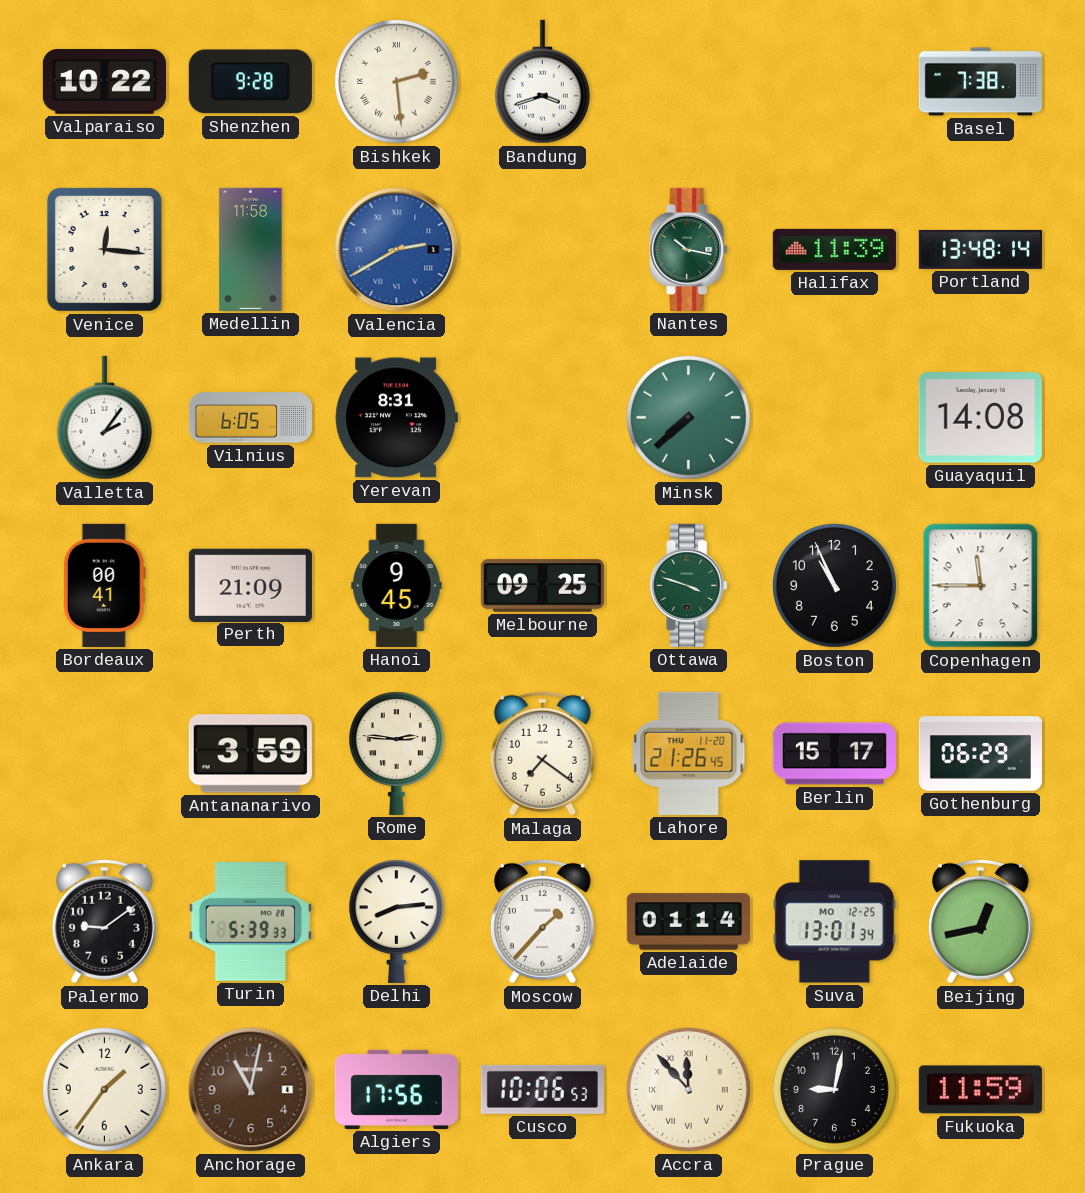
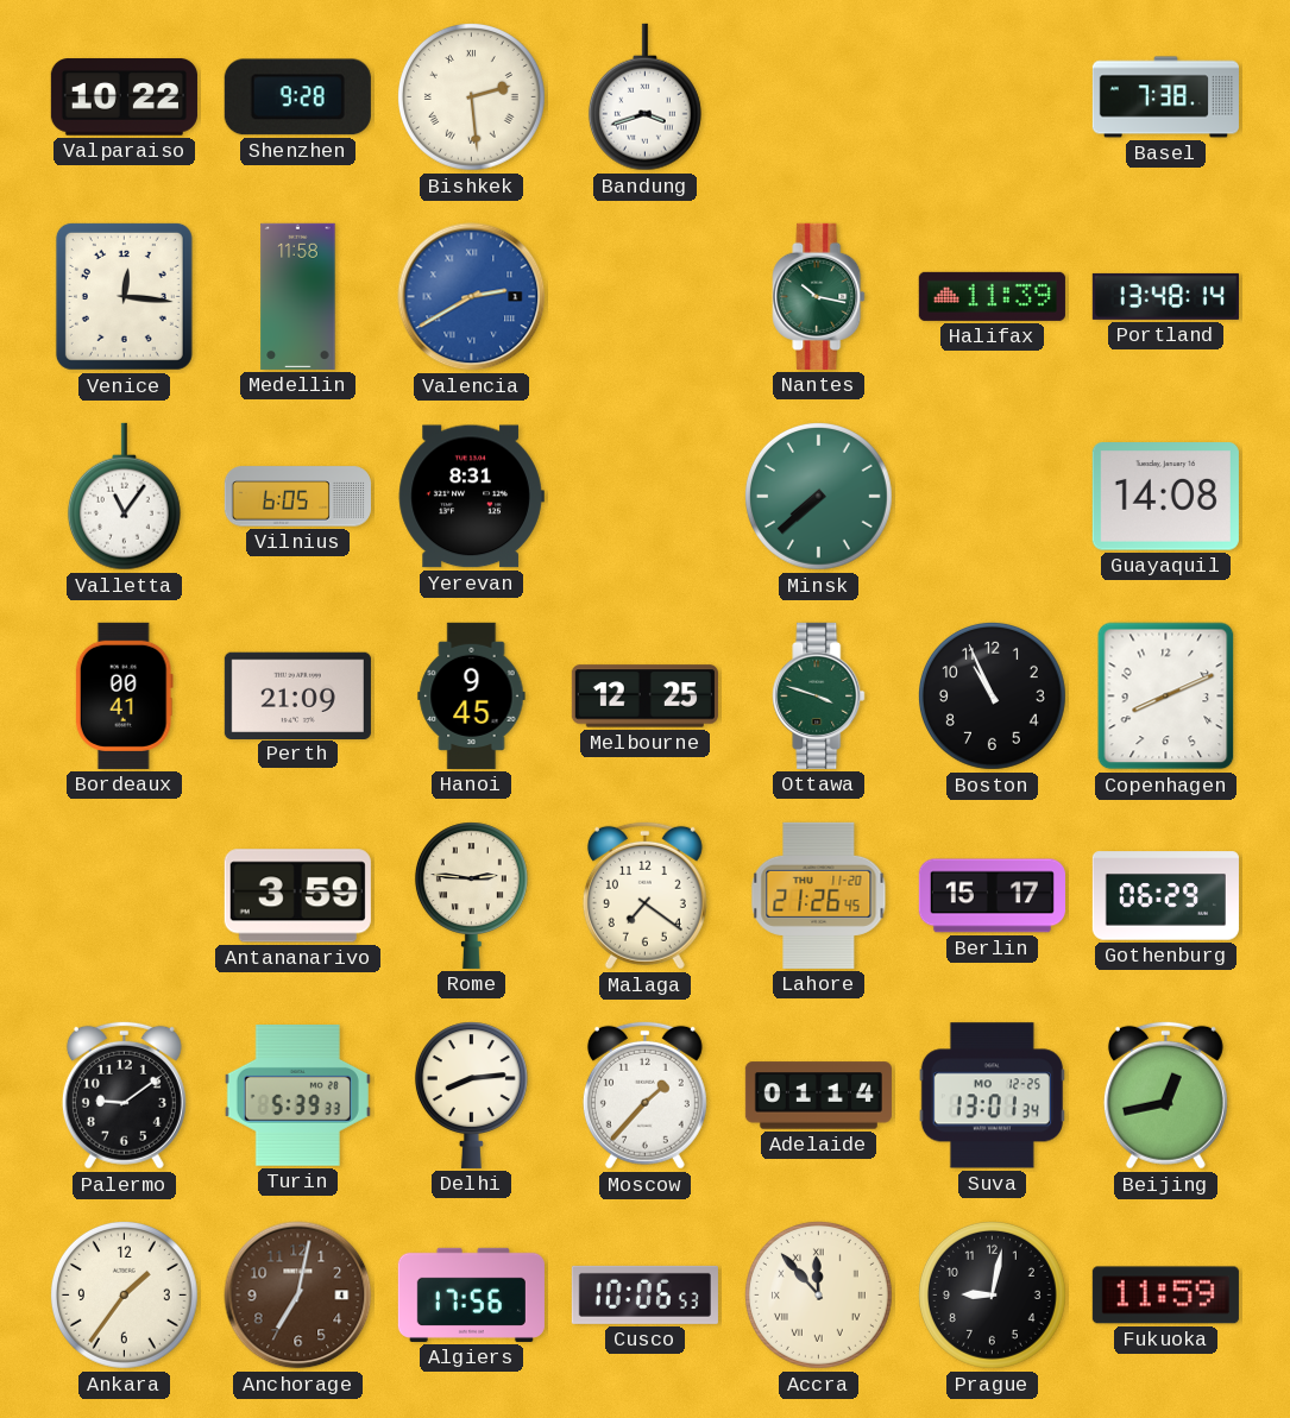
Valletta: 2:06 -> 11:06
Melbourne: 09:25 -> 12:25
Copenhagen: 11:45 -> 8:11
Anchorage: 11:02 -> 7:02
